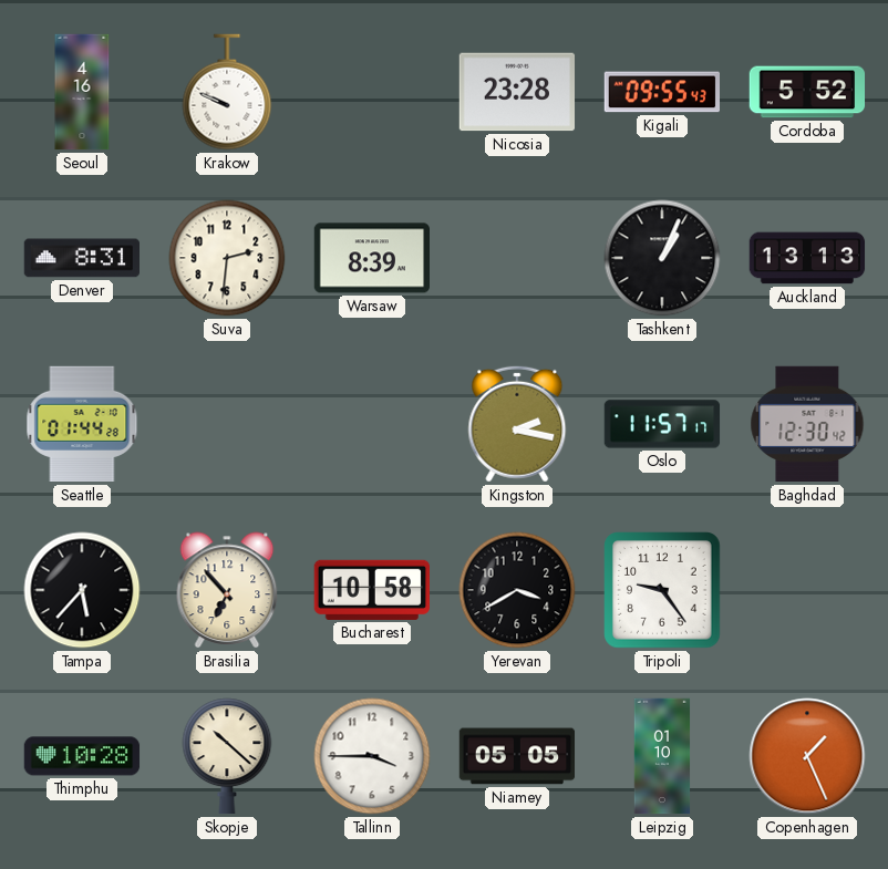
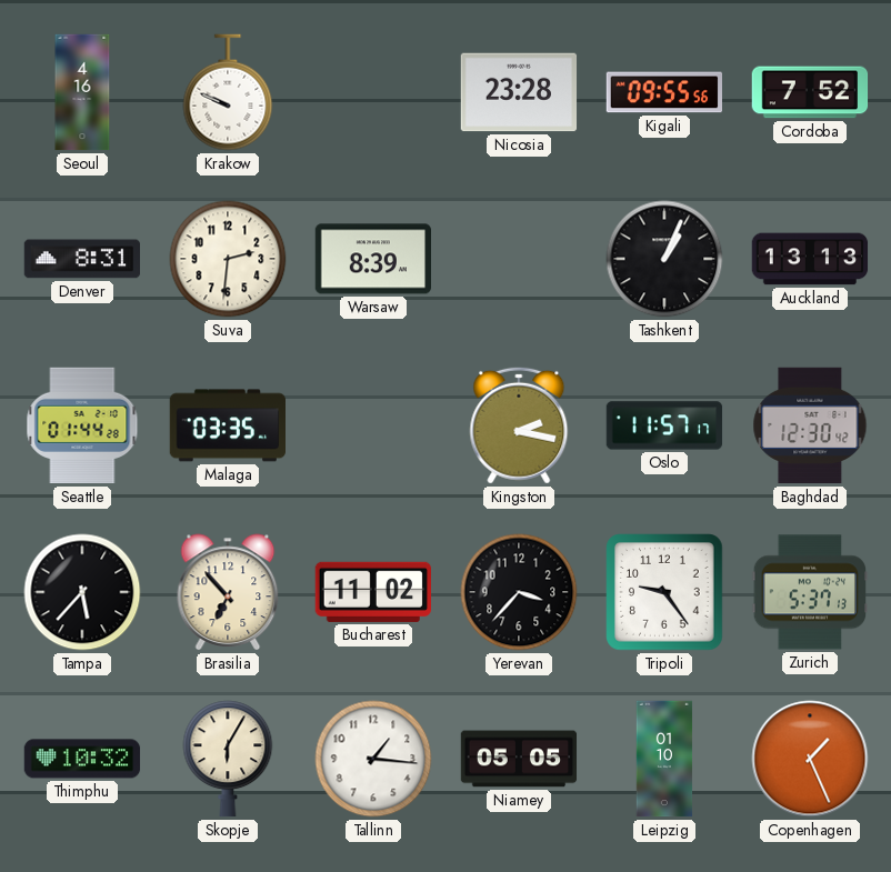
Kigali: 09:55:43 -> 09:55:56
Cordoba: 5:52 -> 7:52
Malaga: none -> 03:35
Bucharest: 10:58 -> 11:02
Yerevan: 3:40 -> 3:37
Zurich: none -> 5:37
Thimphu: 10:28 -> 10:32
Skopje: 10:22 -> 6:05
Tallinn: 3:45 -> 1:16
